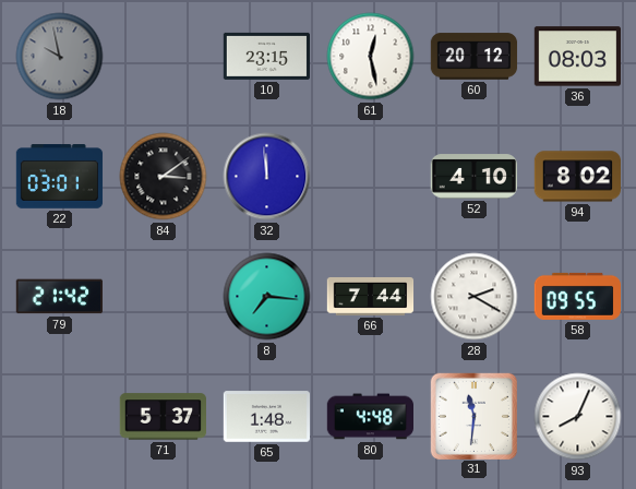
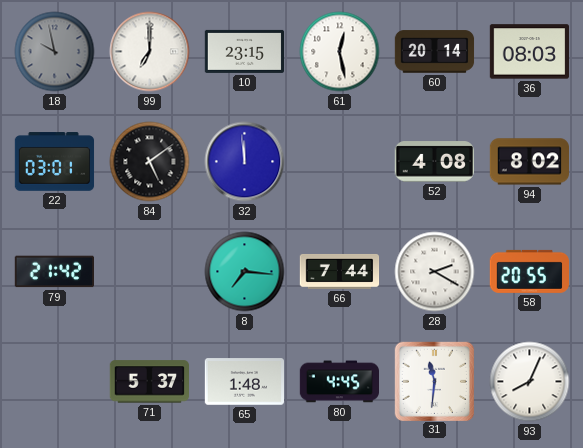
99: none -> 7:00
60: 20:12 -> 20:14
84: 3:09 -> 5:09
52: 4:10 -> 4:08
58: 09:55 -> 20:55
80: 4:48 -> 4:45
